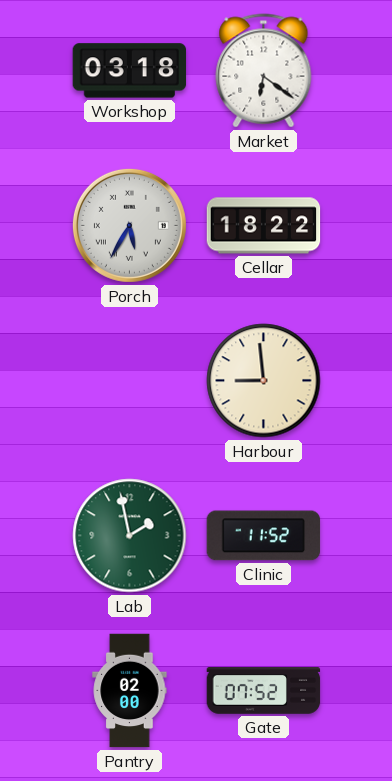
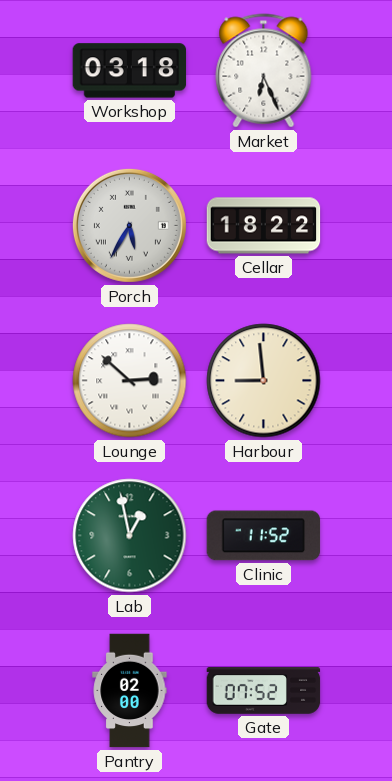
Market: 6:21 -> 6:26
Lounge: none -> 2:52
Lab: 1:58 -> 12:58
